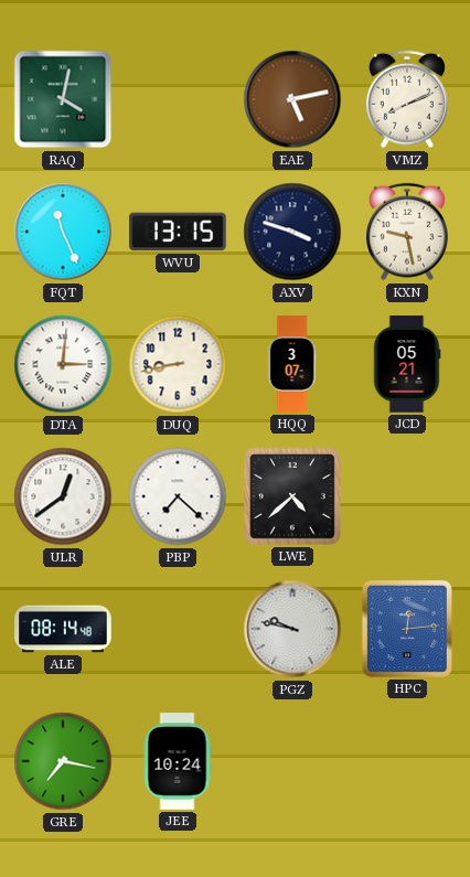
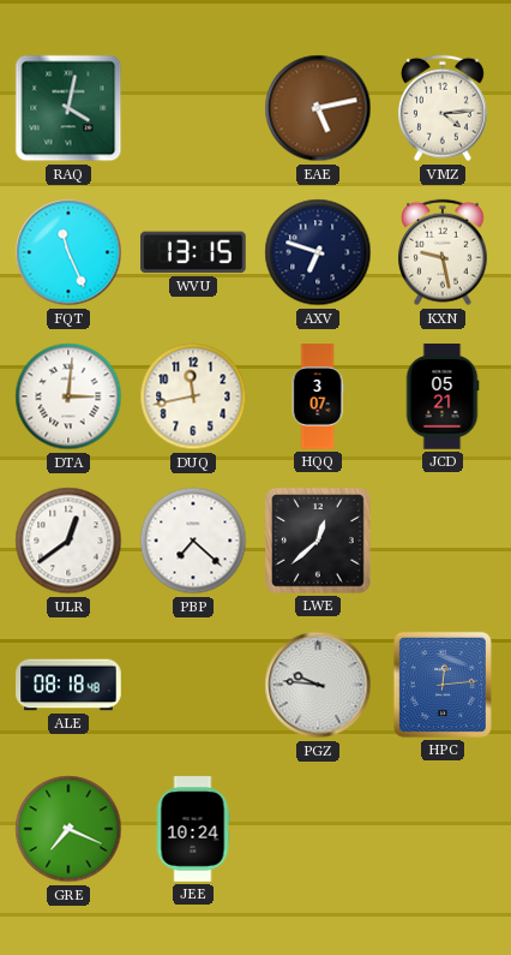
VMZ: 8:11 -> 4:14
AXV: 3:48 -> 6:48
DUQ: 8:43 -> 11:43
LWE: 4:38 -> 12:38
ALE: 08:14 -> 08:18
PGZ: 9:47 -> 9:46
GRE: 7:17 -> 7:19
